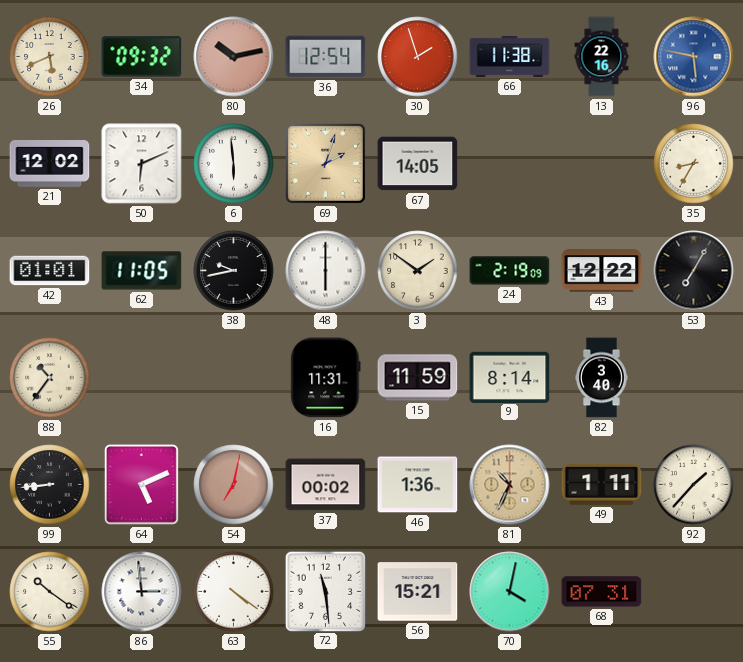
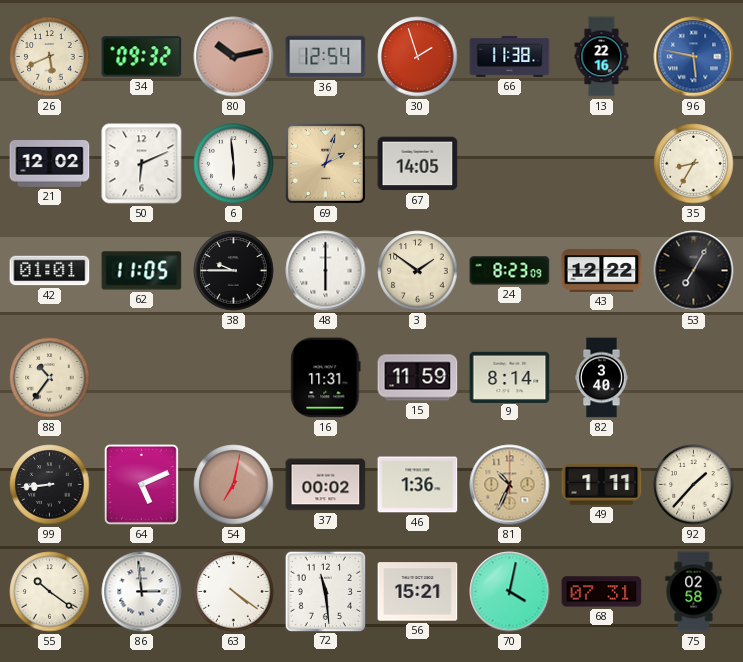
38: 9:43 -> 9:45
24: 2:19 -> 8:23
75: none -> 02:58
